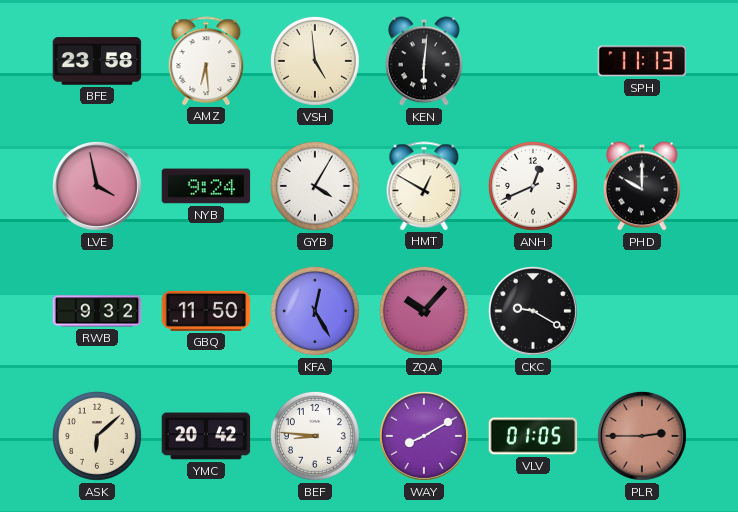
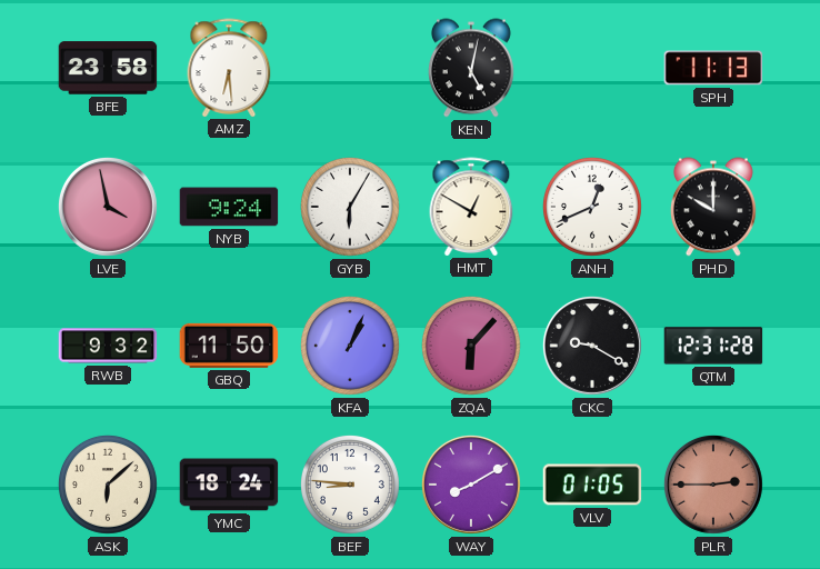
VSH: 4:59 -> none
KEN: 6:01 -> 5:02
GYB: 4:05 -> 6:05
KFA: 12:25 -> 1:04
ZQA: 10:07 -> 6:07
QTM: none -> 12:31
YMC: 20:42 -> 18:24
